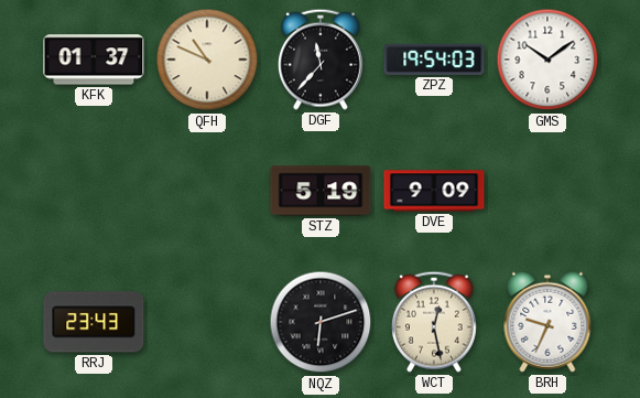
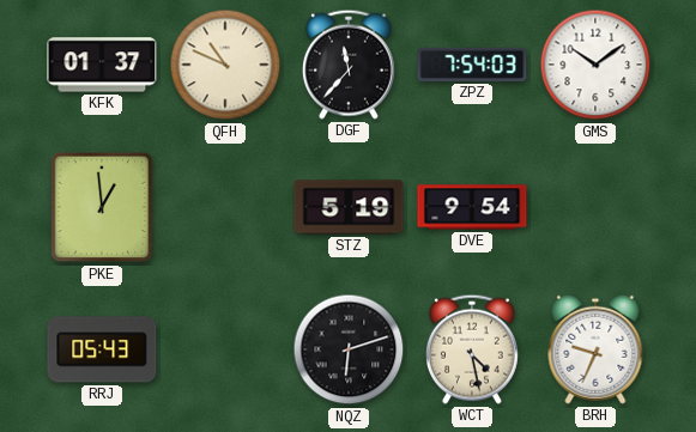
ZPZ: 19:54 -> 7:54
PKE: none -> 12:59
DVE: 9:09 -> 9:54
RRJ: 23:43 -> 05:43
WCT: 12:28 -> 4:28
